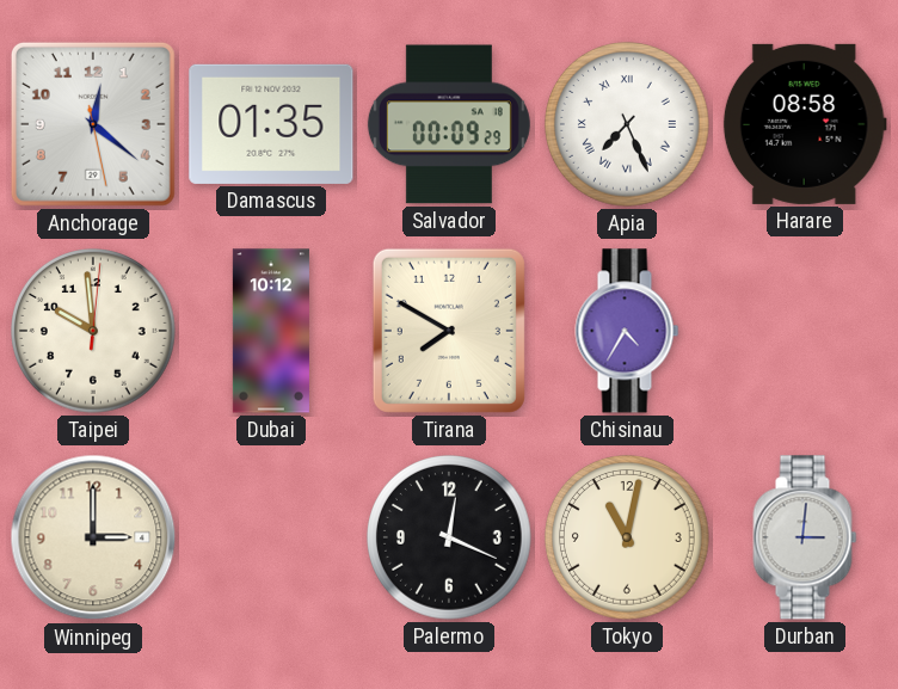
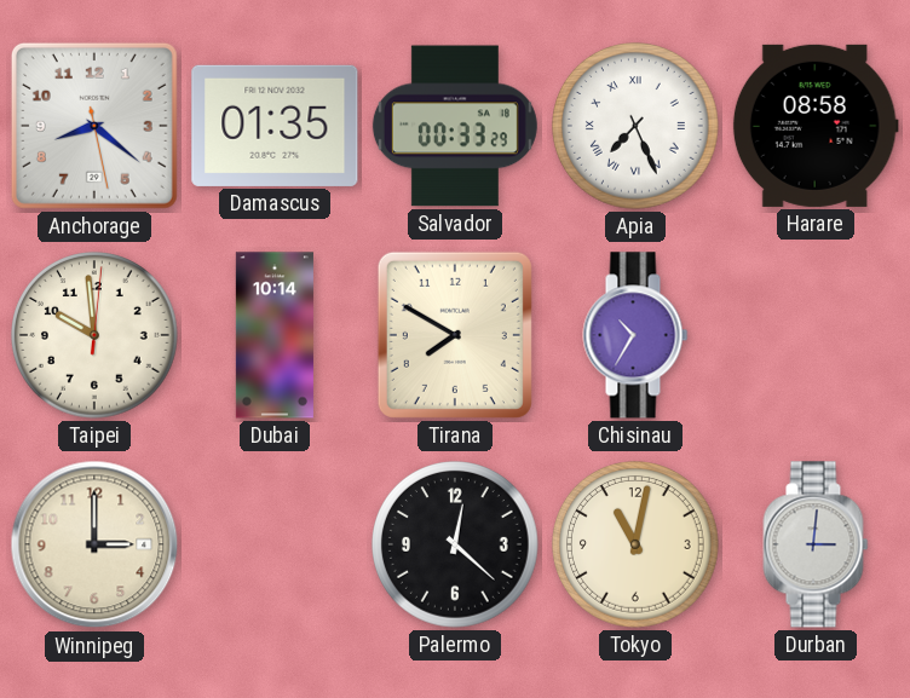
Anchorage: 12:21 -> 8:21
Salvador: 00:09 -> 00:33
Dubai: 10:12 -> 10:14
Chisinau: 4:35 -> 10:35
Palermo: 12:19 -> 12:22
